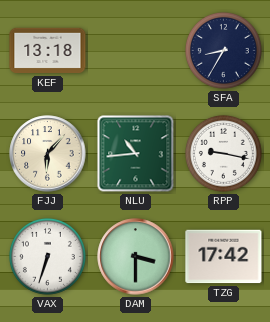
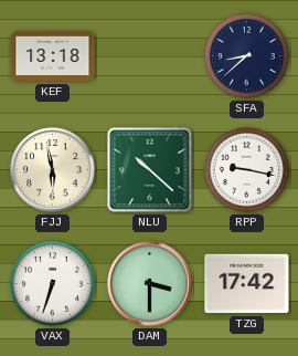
SFA: 8:35 -> 8:38
FJJ: 6:07 -> 5:58
NLU: 10:44 -> 10:22
